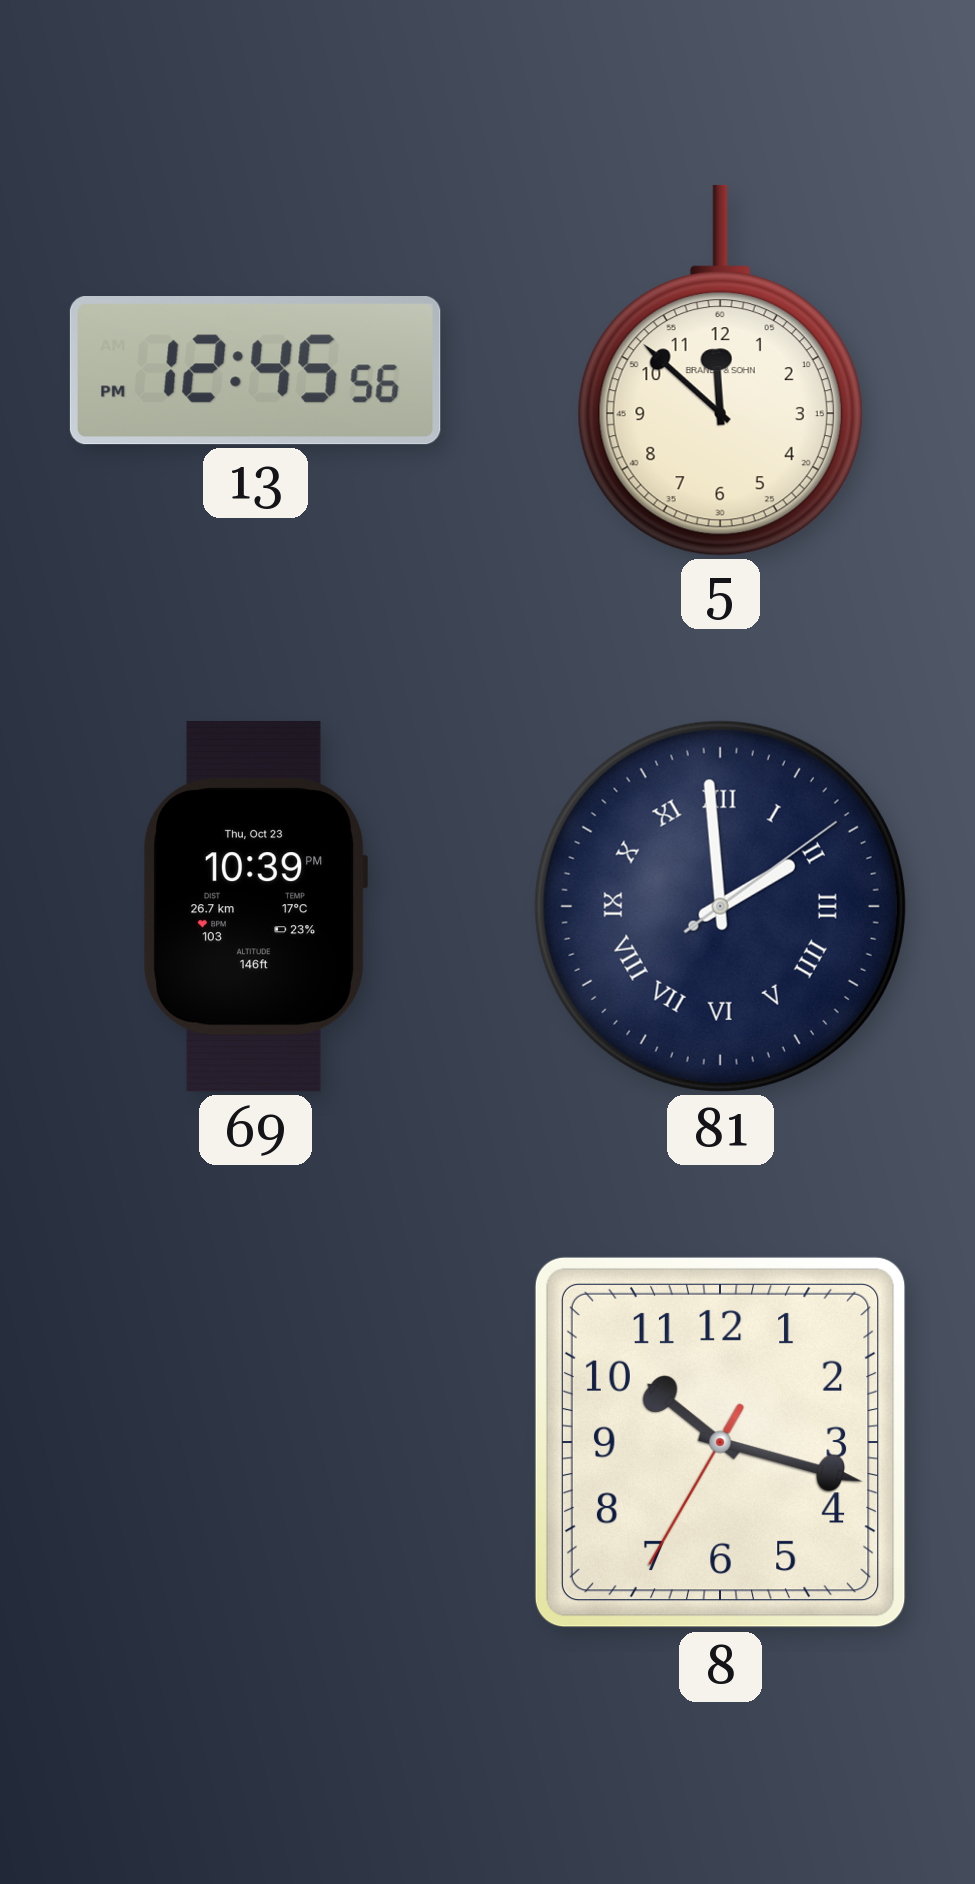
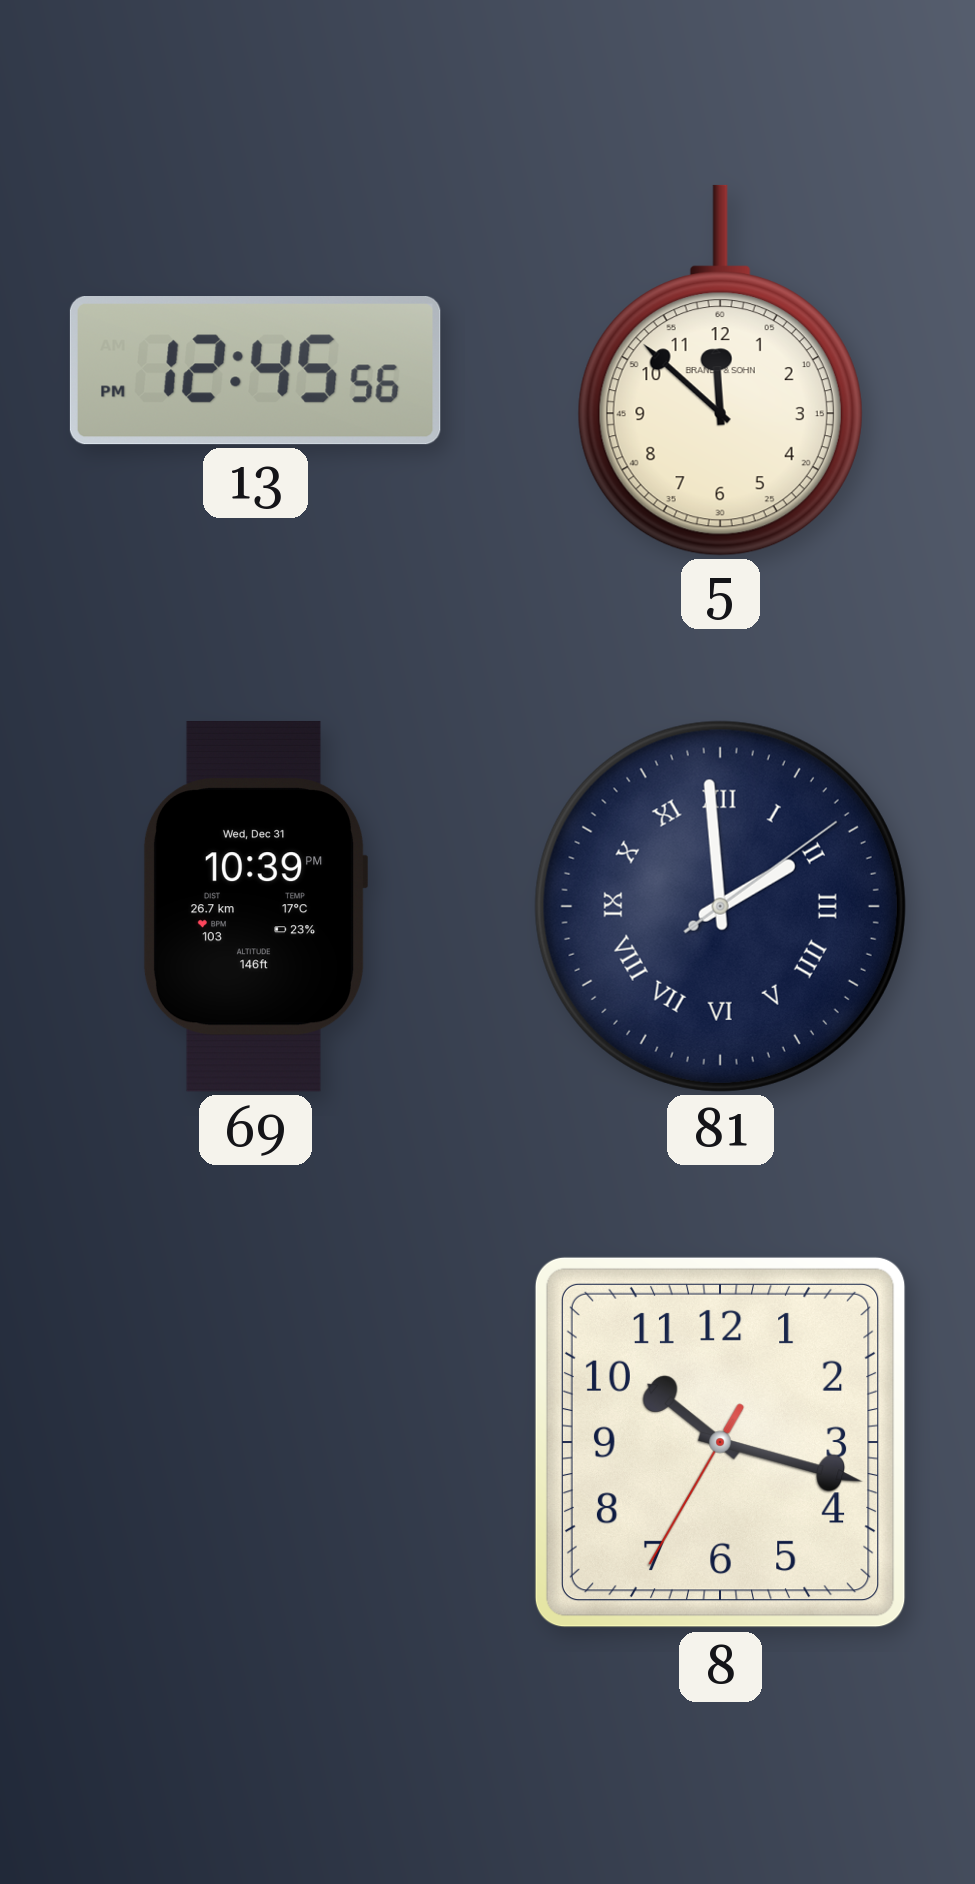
69 date: Thu, Oct 23 -> Wed, Dec 31
